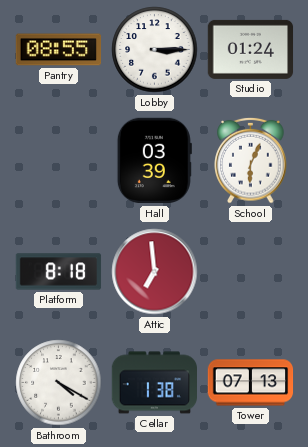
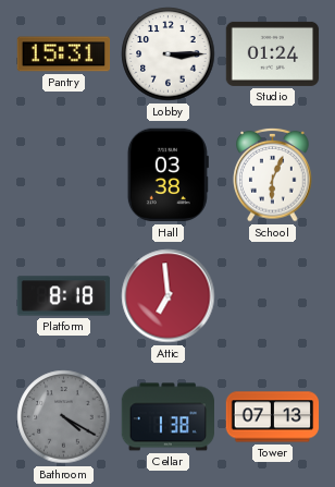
Pantry: 08:55 -> 15:31
Hall: 03:39 -> 03:38
Bathroom dial: white -> grey
